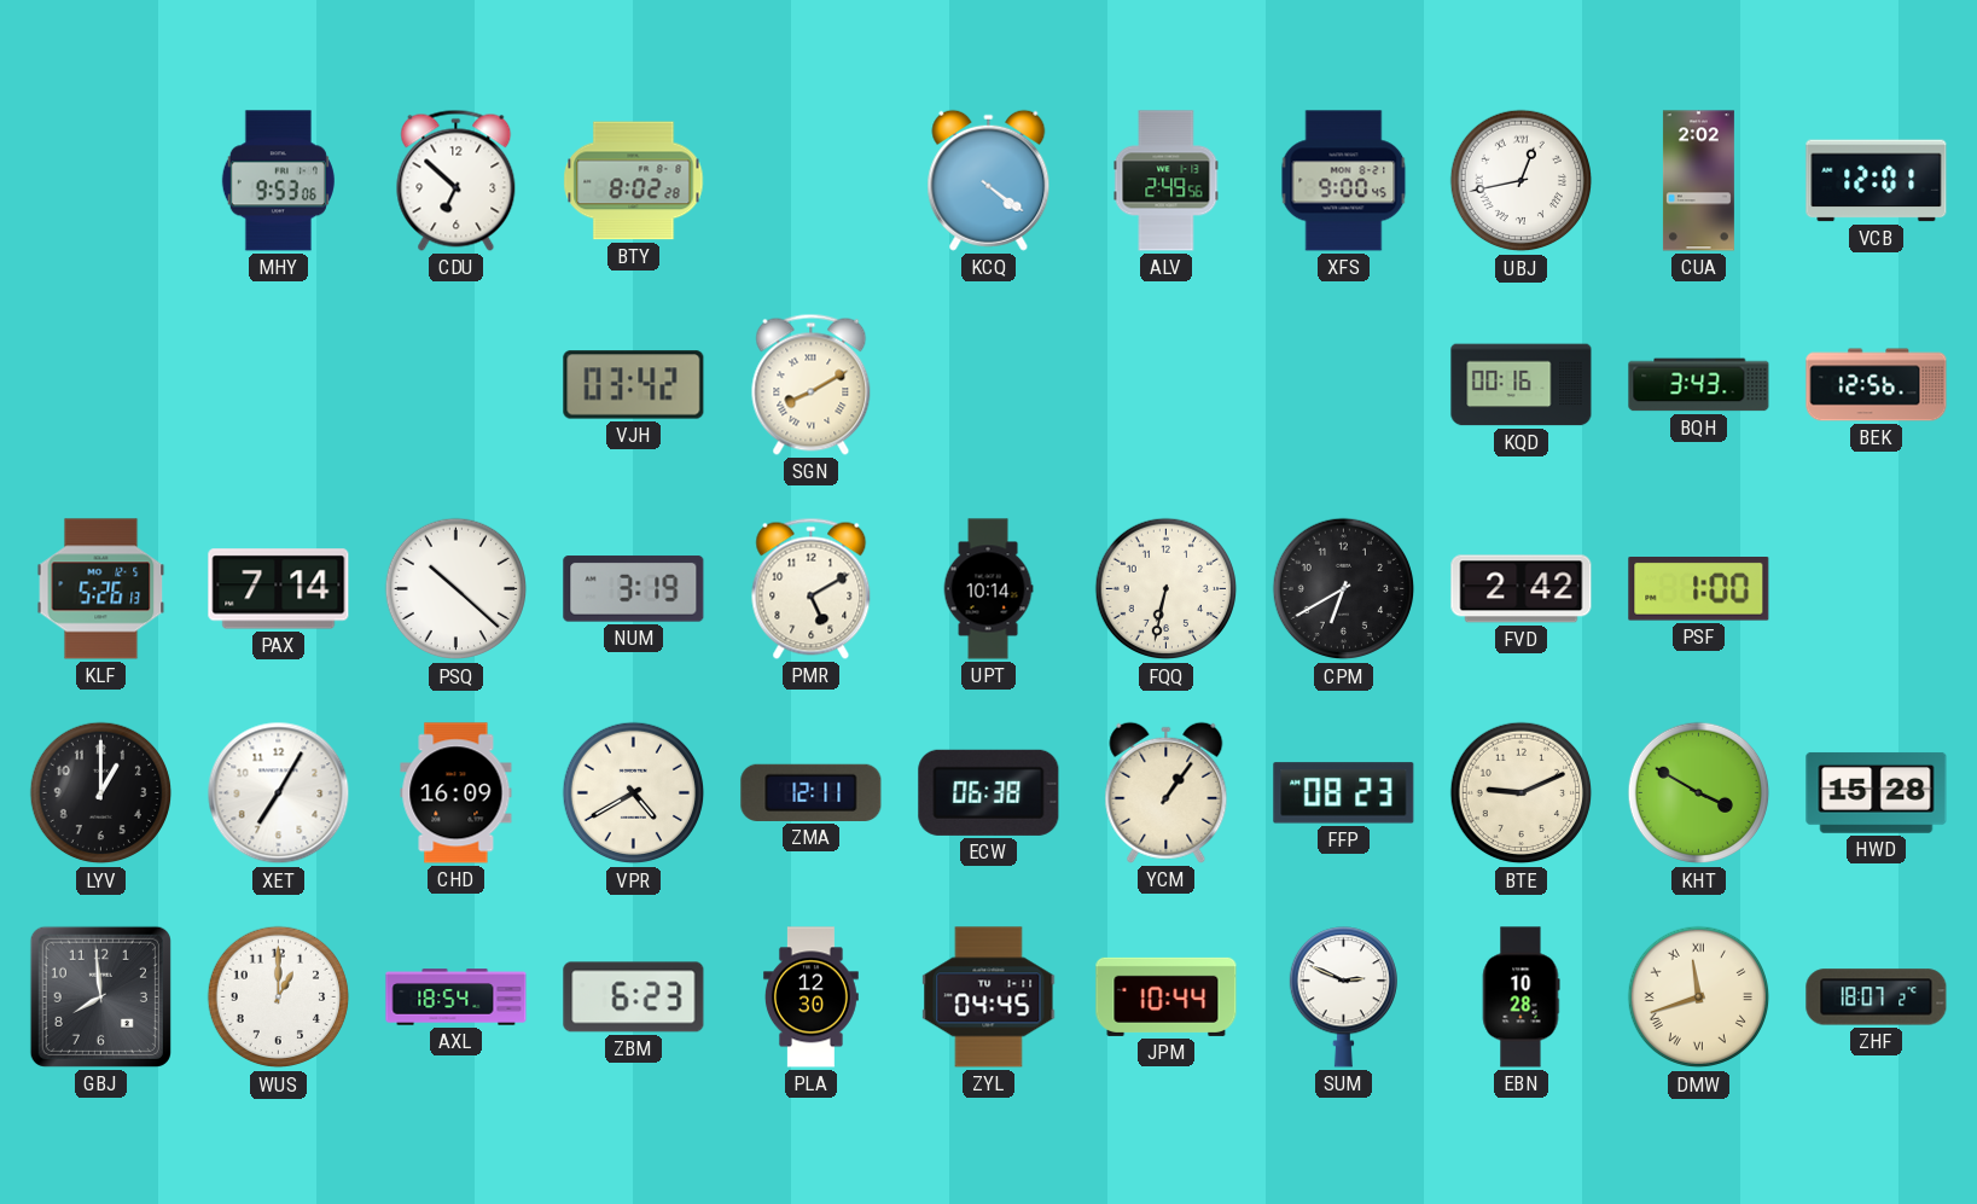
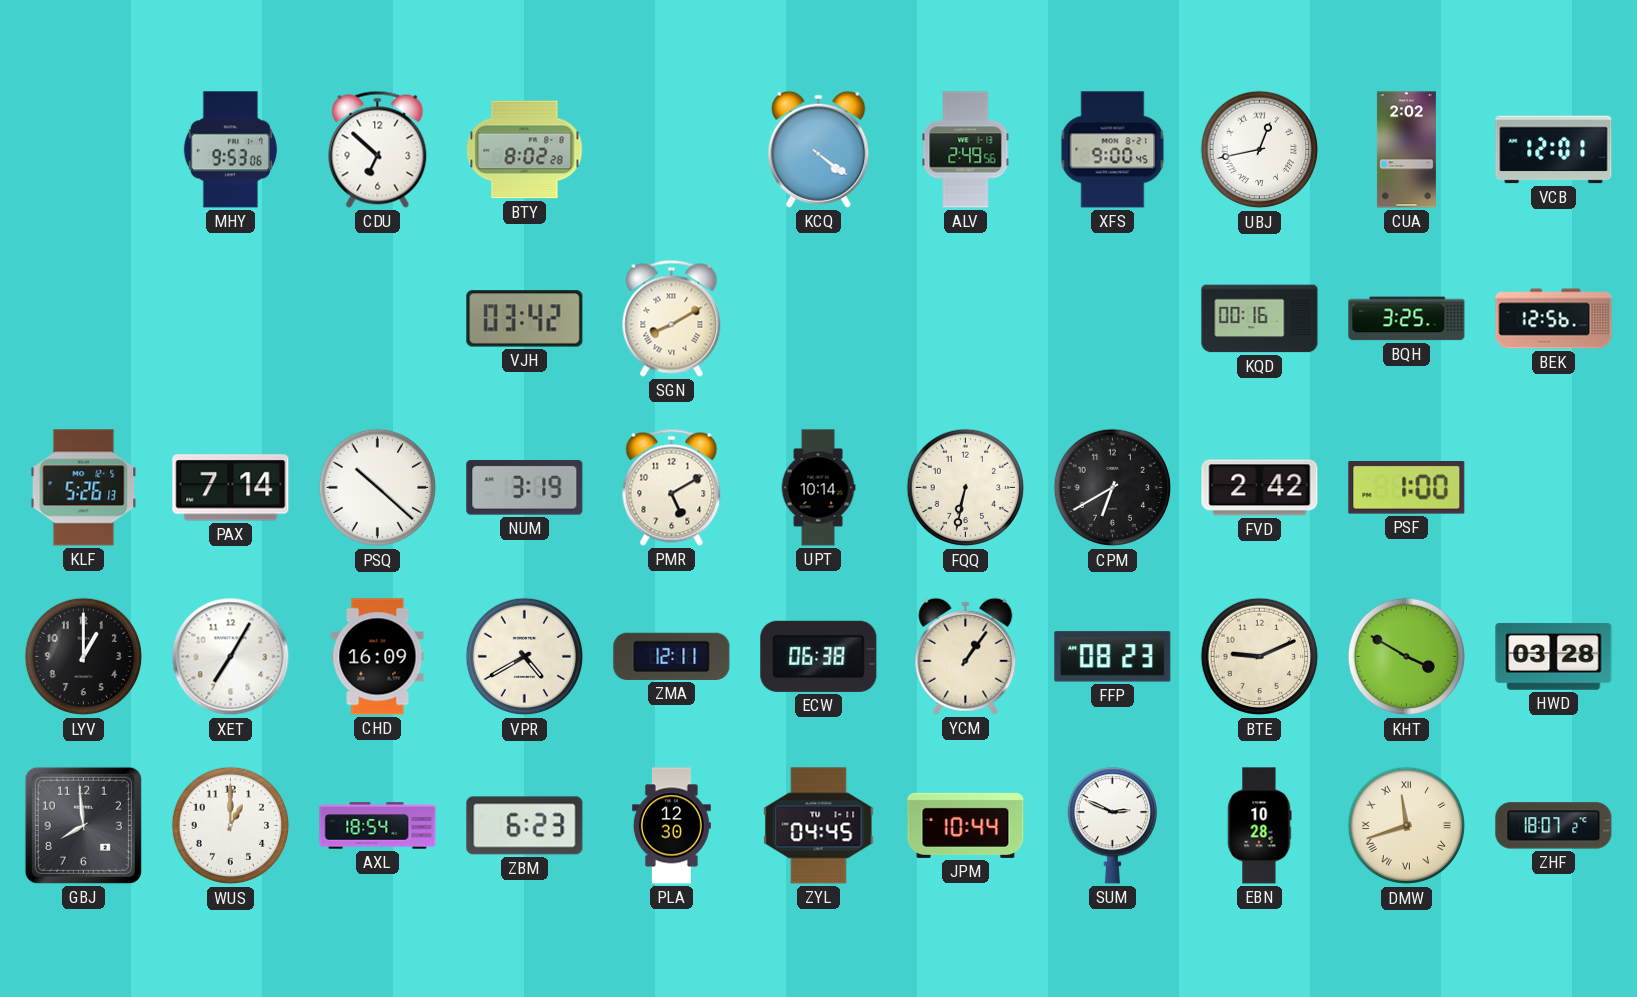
BQH: 3:43 -> 3:25
HWD: 15:28 -> 03:28
